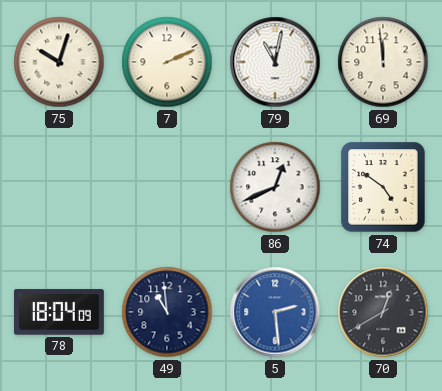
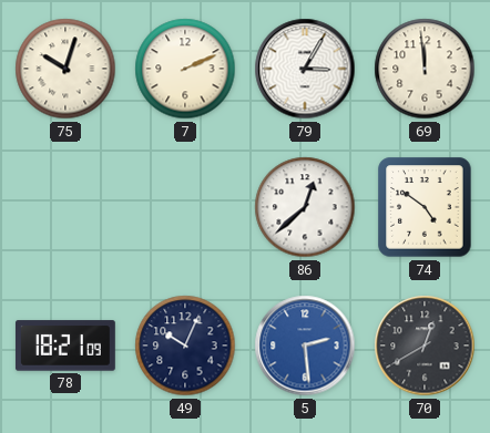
79: 11:02 -> 3:05
86: 12:41 -> 12:38
78: 18:04 -> 18:21
49: 10:59 -> 10:04
